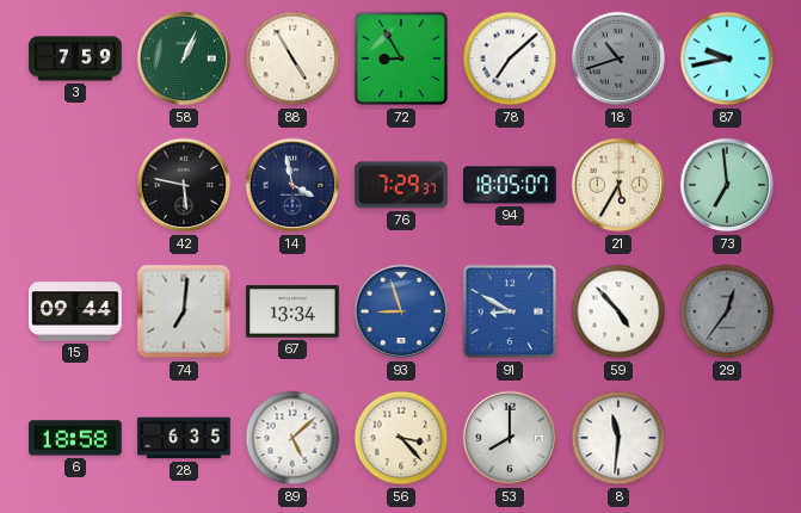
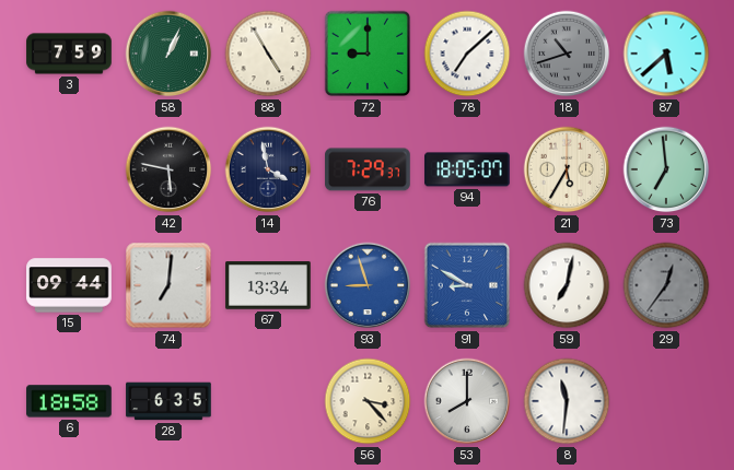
72: 8:55 -> 9:00
87: 9:43 -> 5:38
59: 4:53 -> 7:02
89: 5:08 -> none
